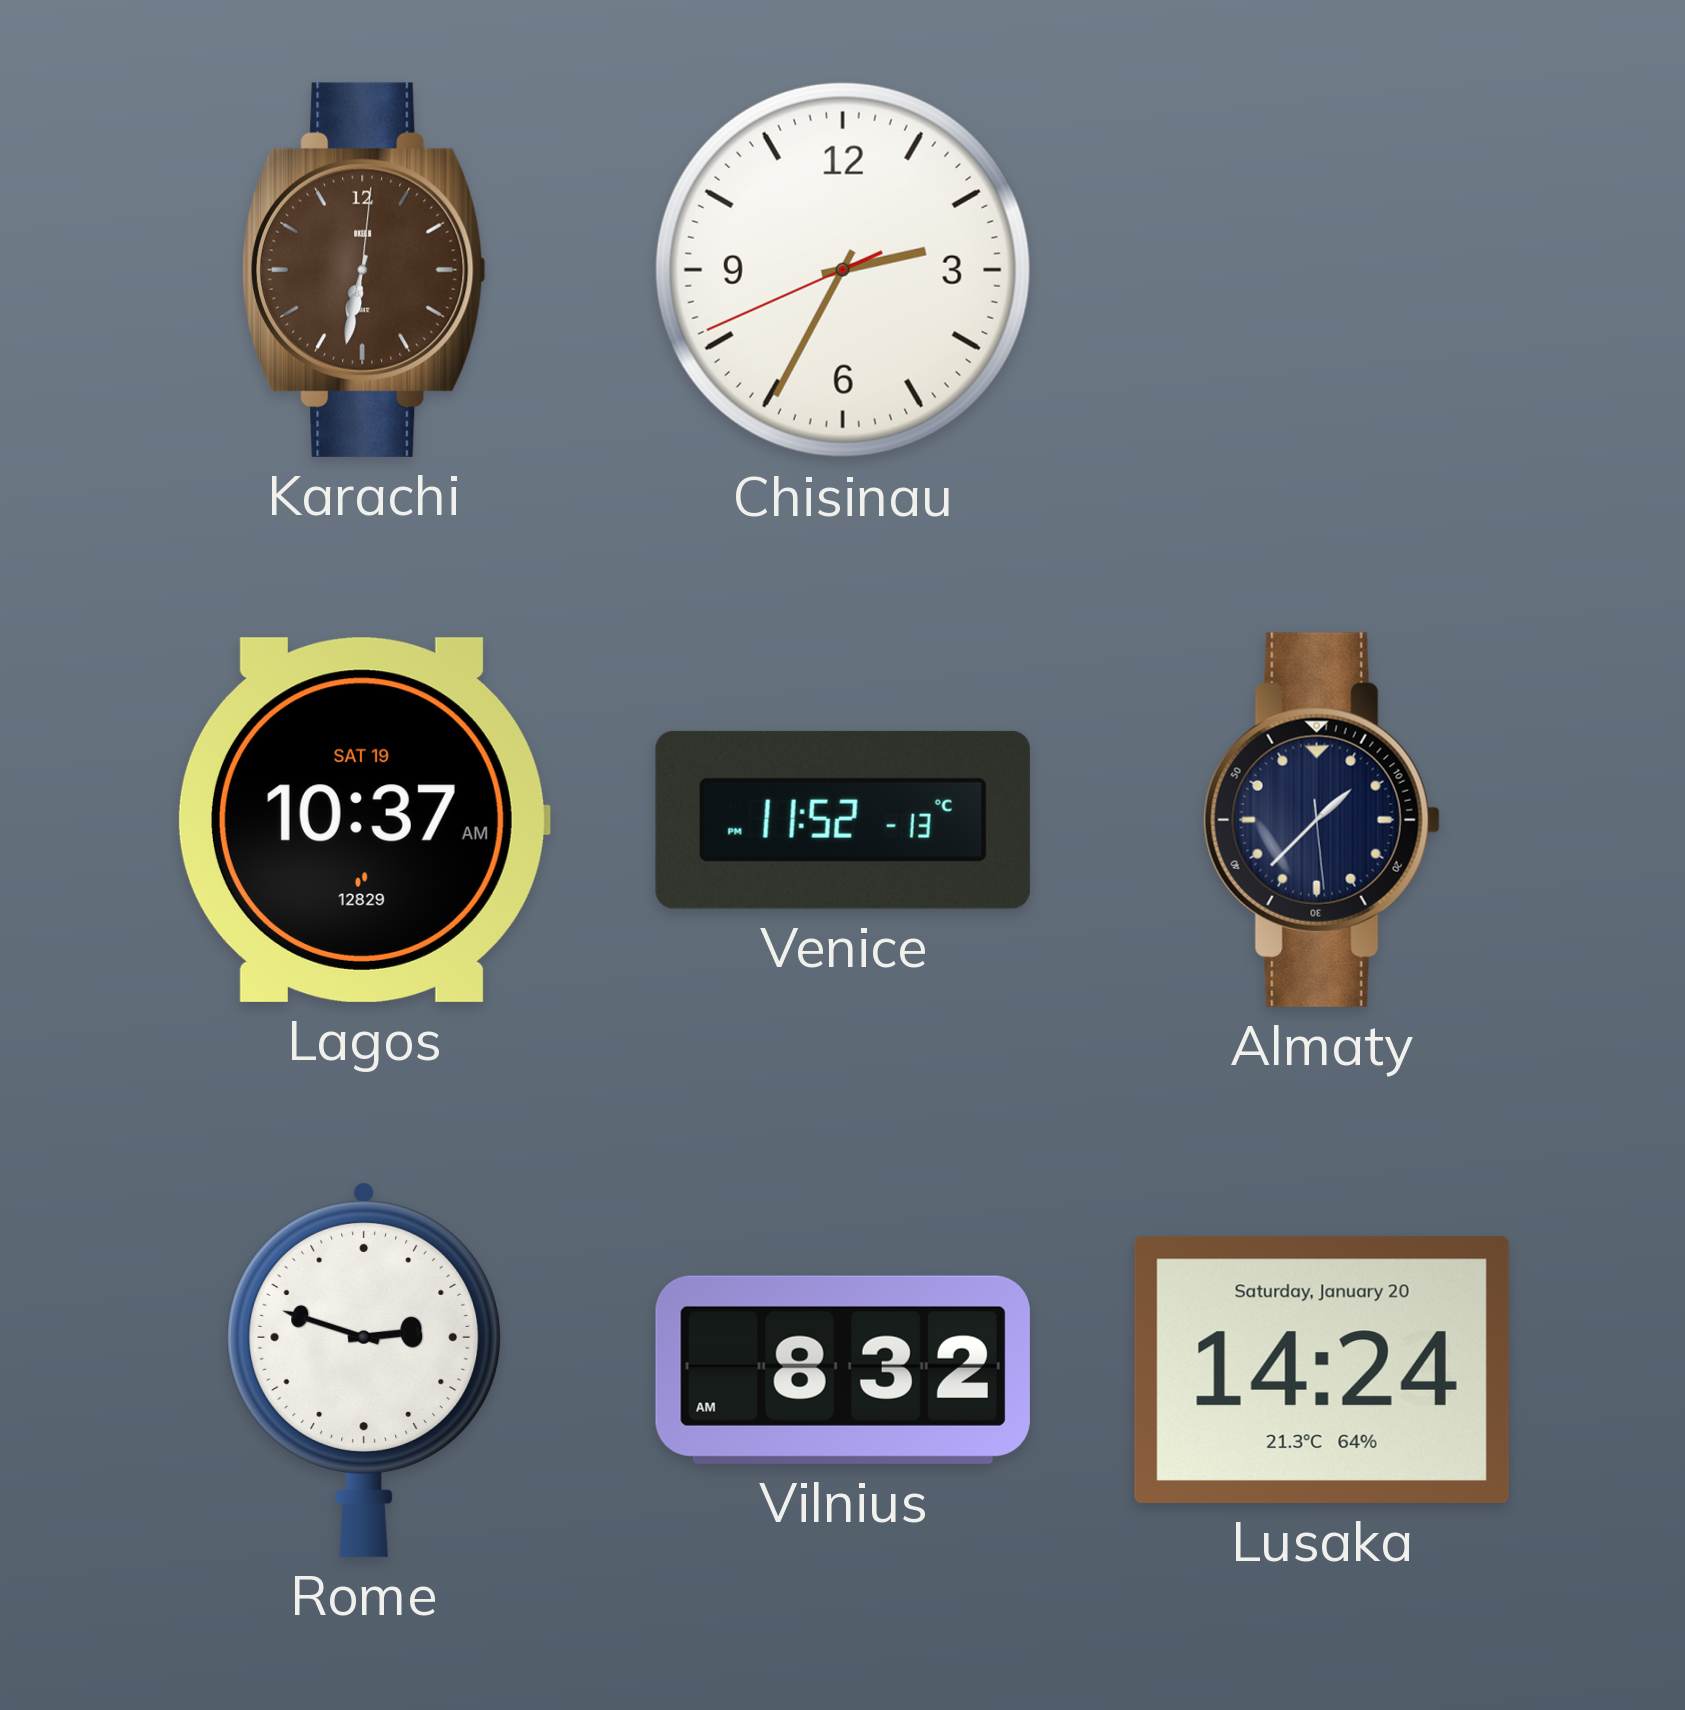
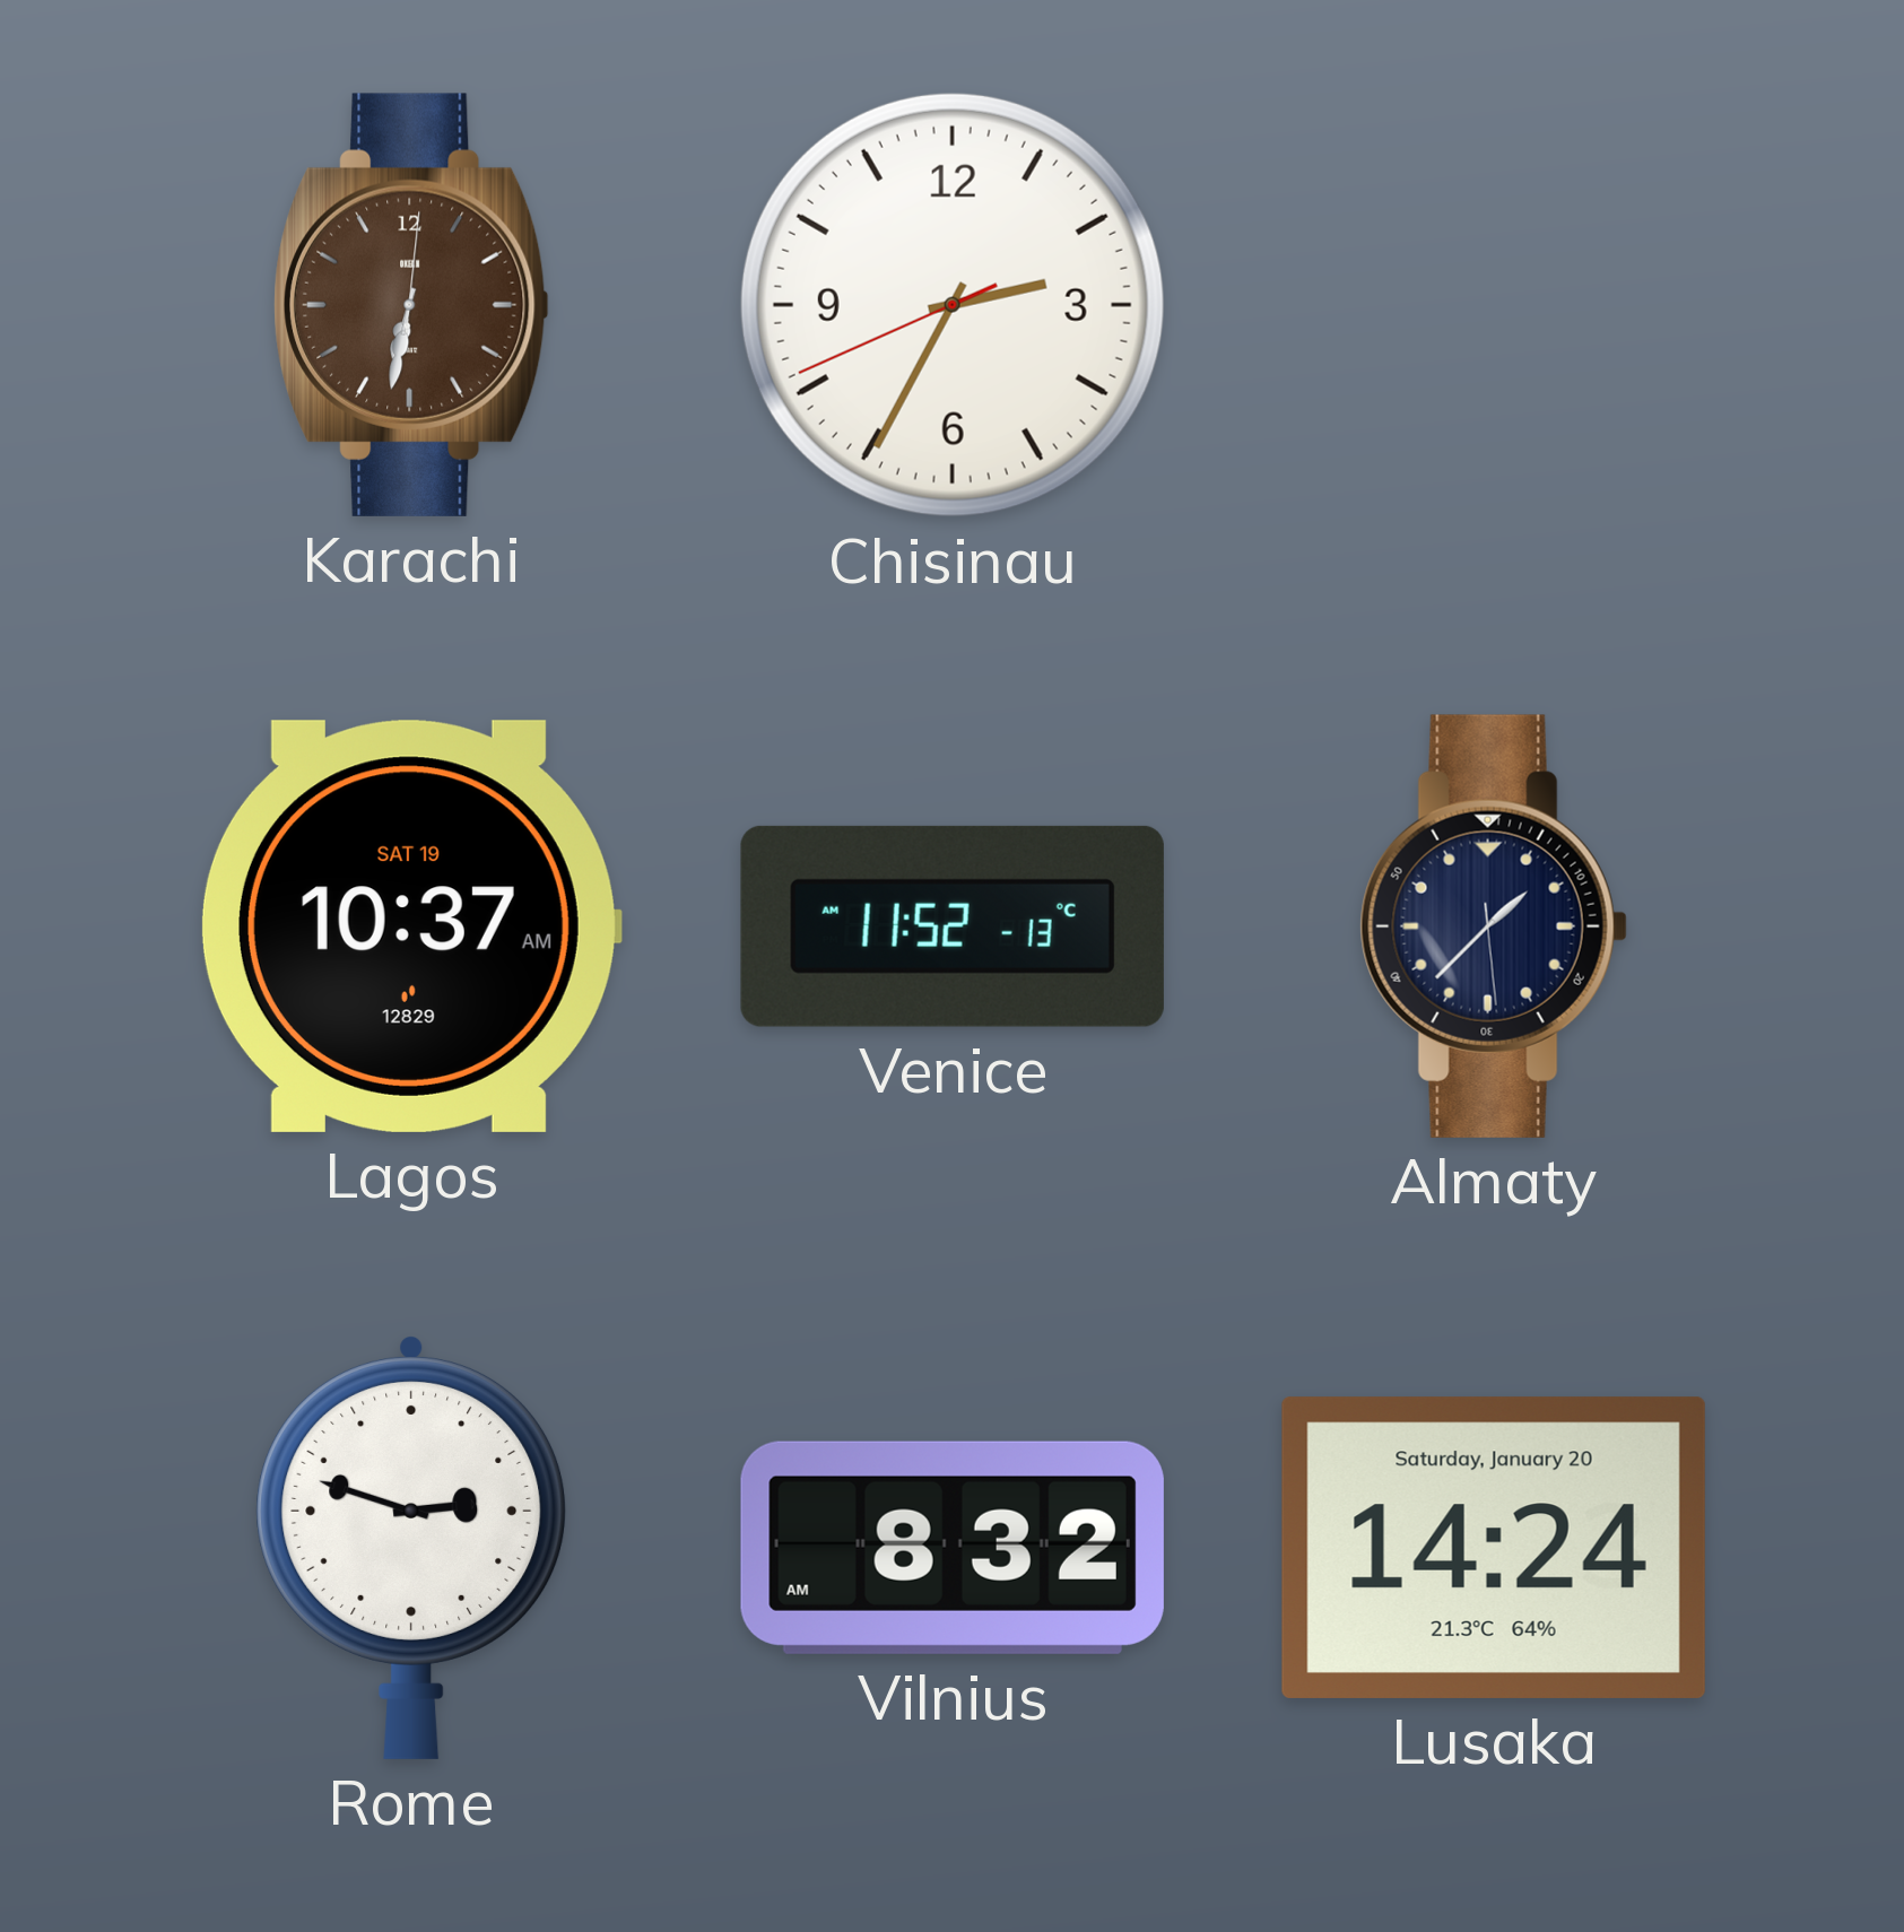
Venice: 11:52 PM -> 11:52 AM
